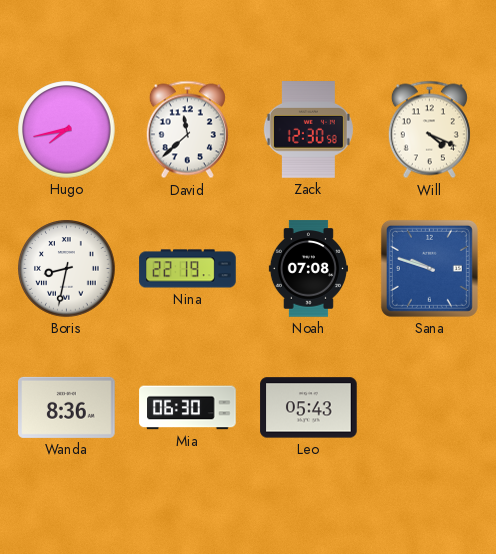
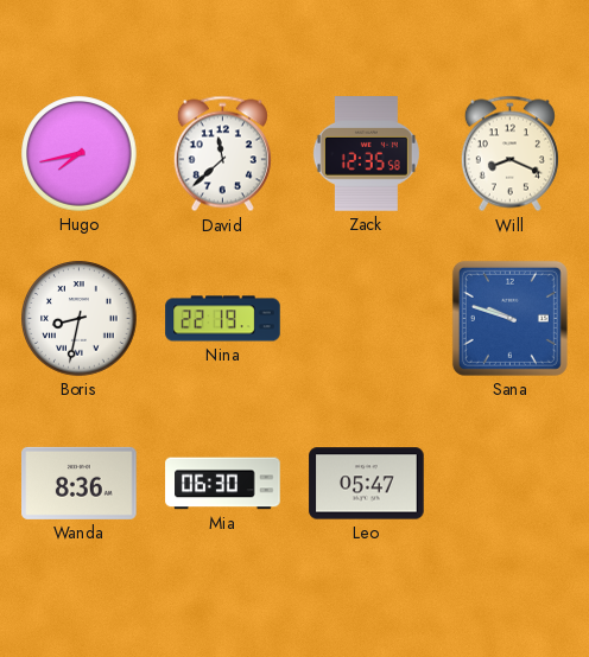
Zack: 12:30 -> 12:35
Will: 4:19 -> 8:19
Noah: 07:08 -> none
Leo: 05:43 -> 05:47
